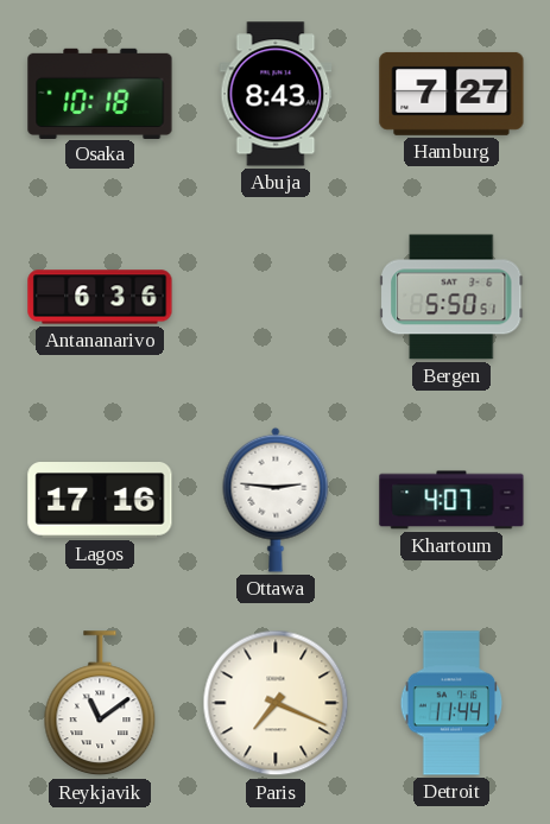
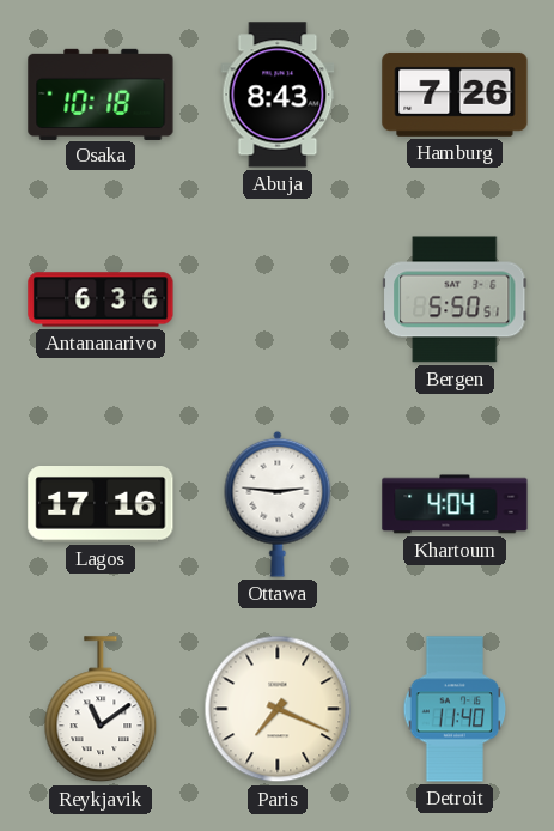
Hamburg: 7:27 -> 7:26
Khartoum: 4:07 -> 4:04
Detroit: 11:44 -> 11:40
